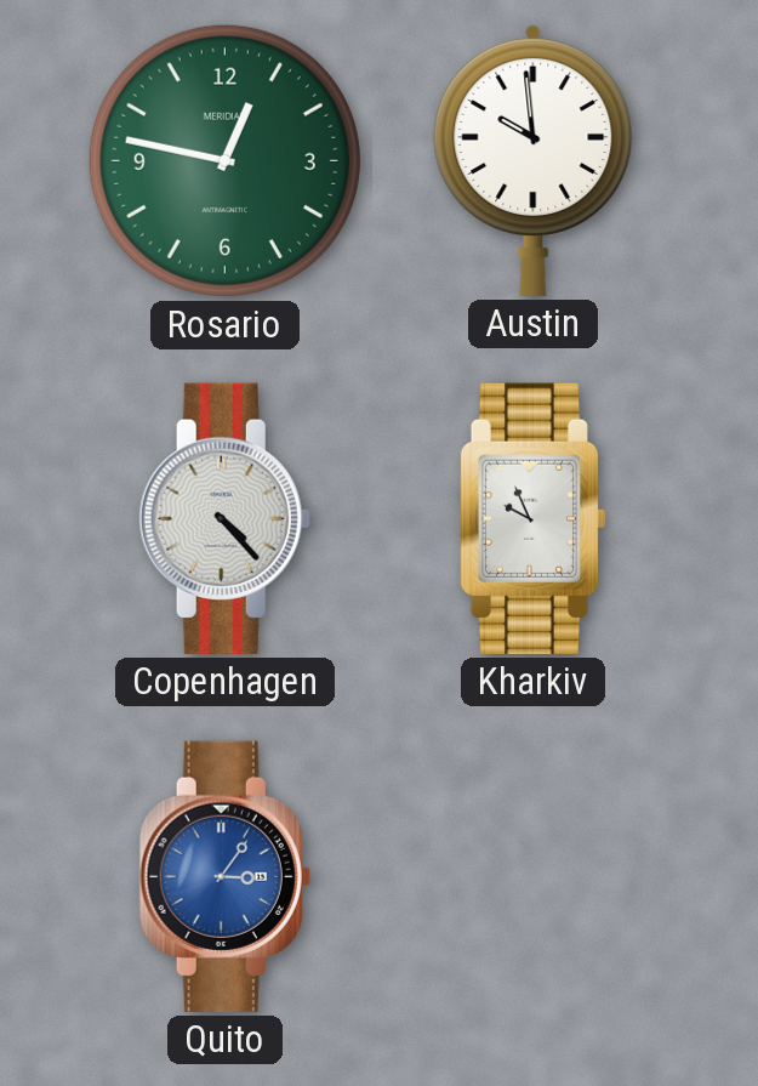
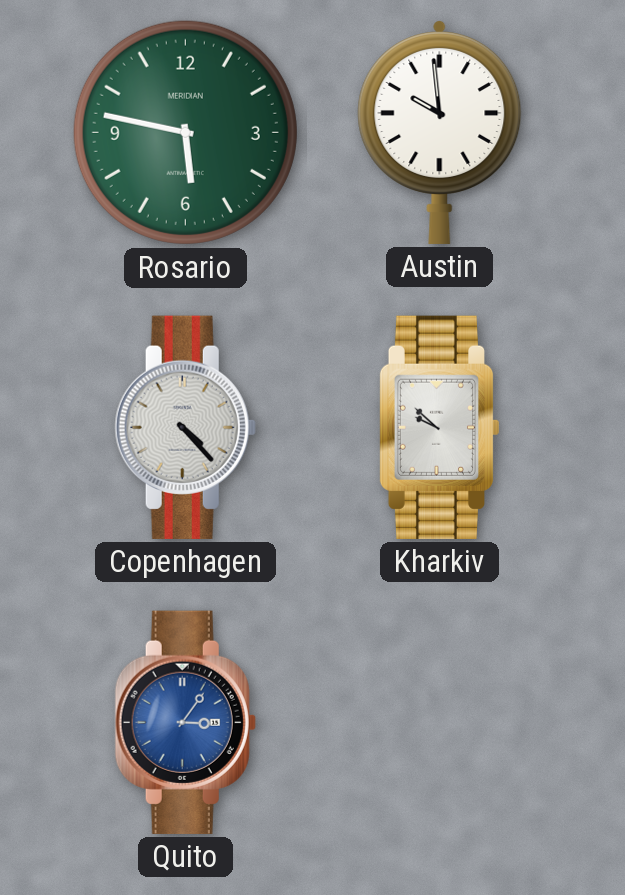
Rosario: 12:47 -> 5:47
Kharkiv: 9:56 -> 9:52
